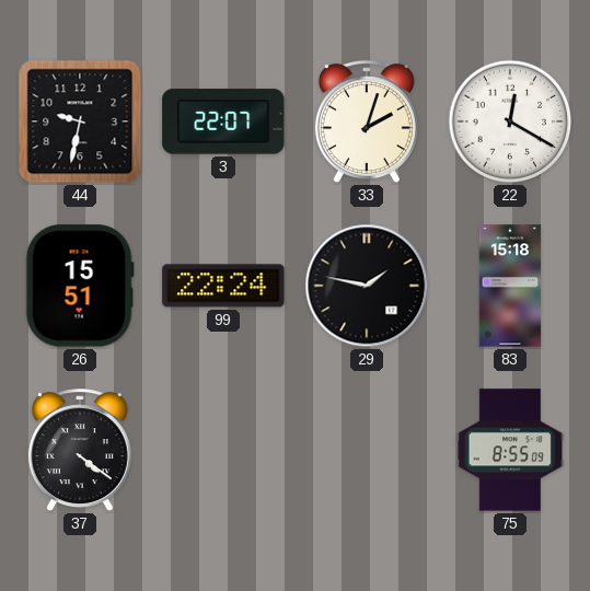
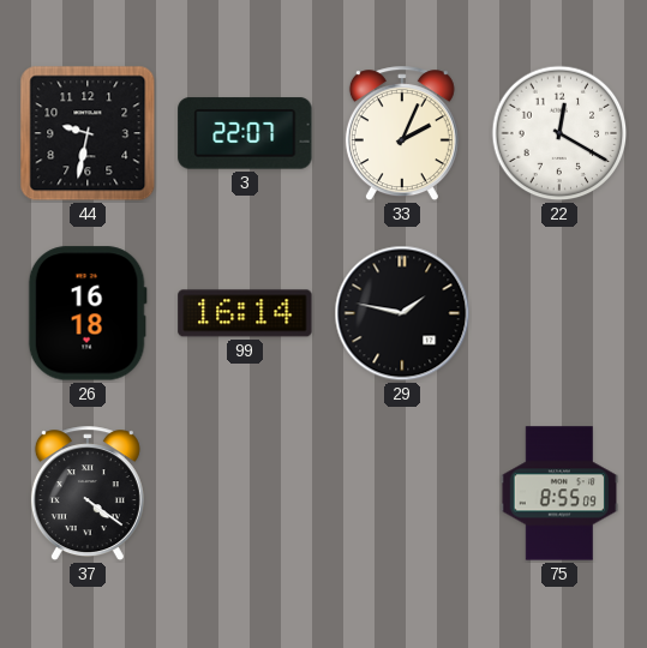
33: 2:03 -> 2:04
26: 15:51 -> 16:18
99: 22:24 -> 16:14
83: 15:18 -> none
